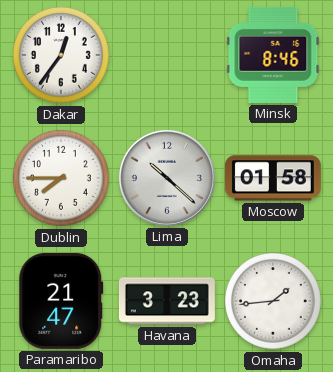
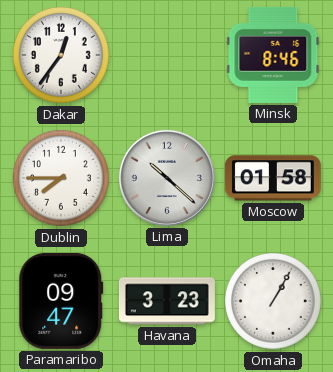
Paramaribo: 21:47 -> 09:47
Omaha: 1:44 -> 1:05
